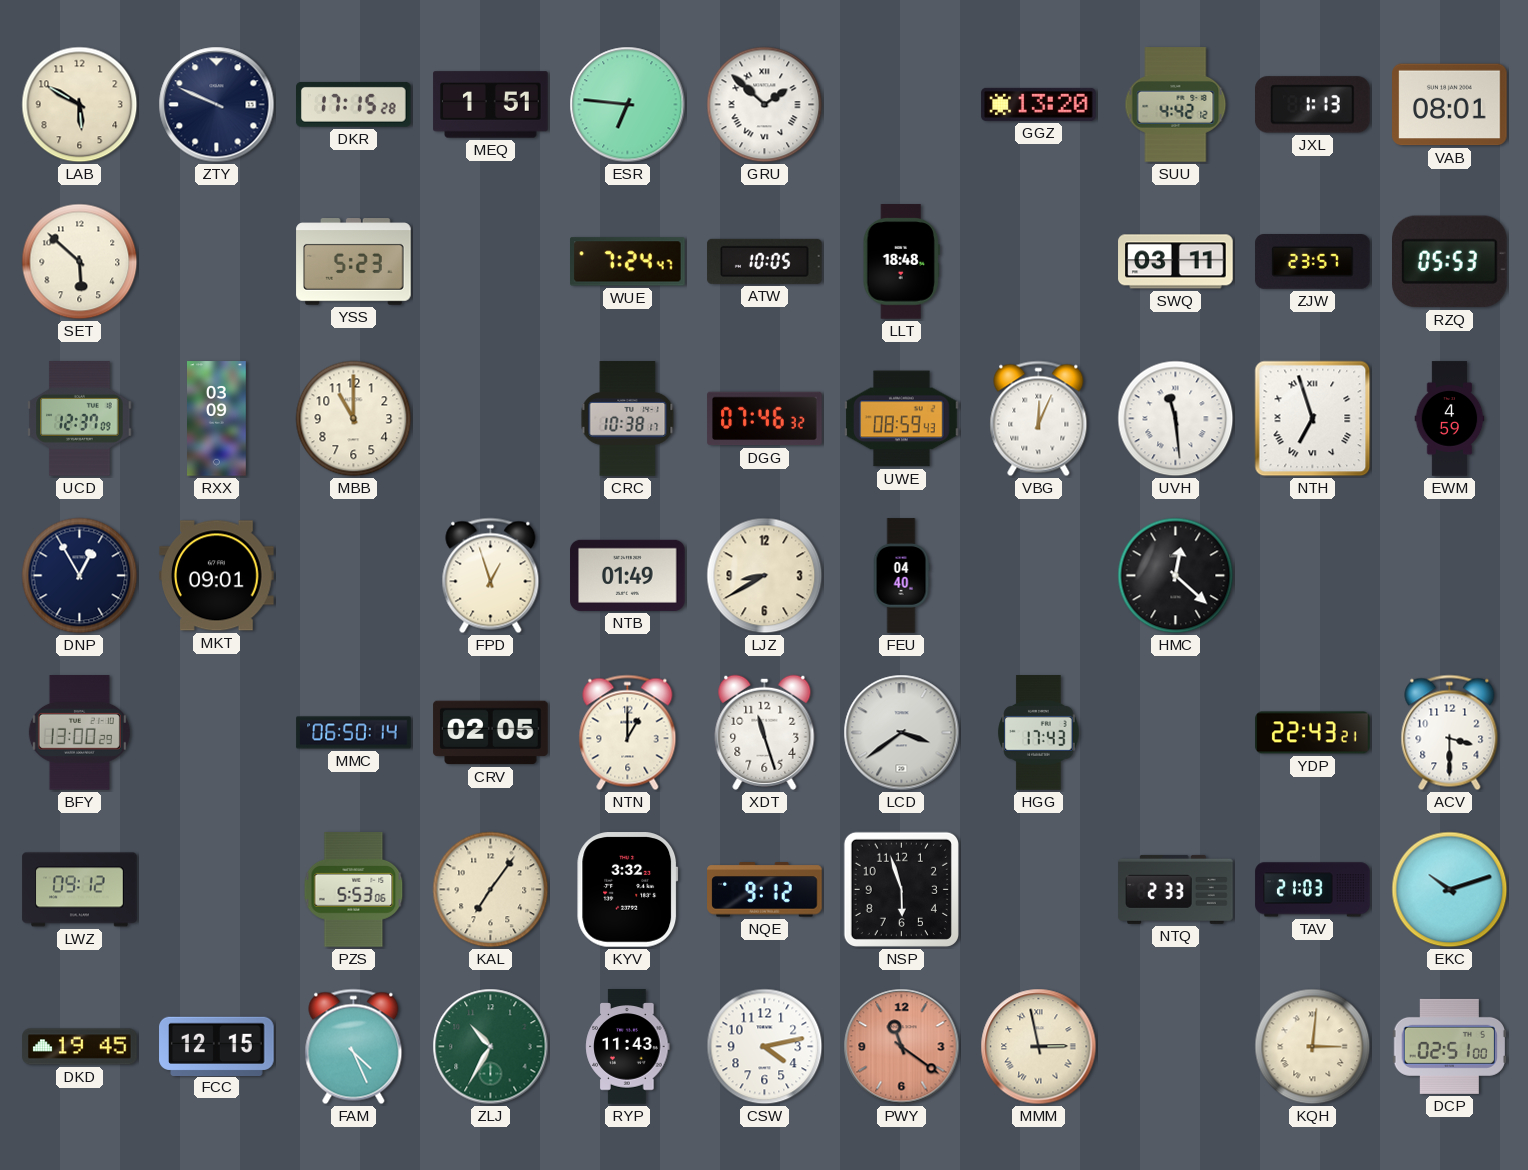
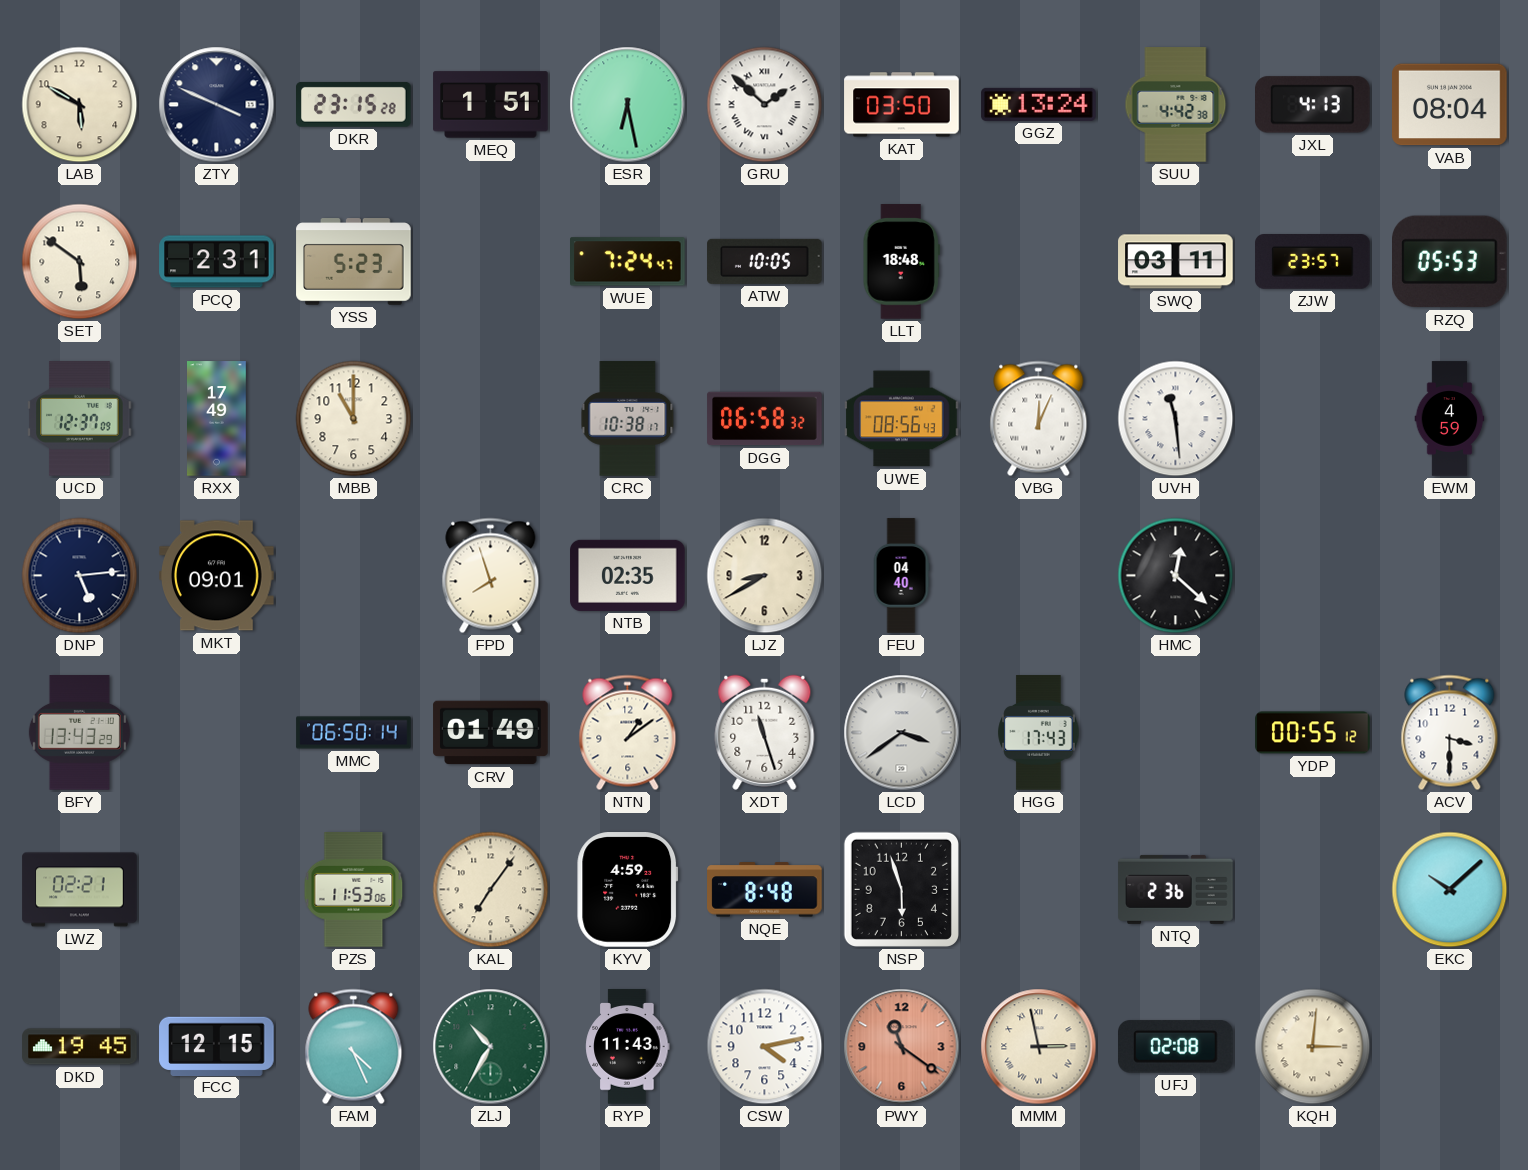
ZTY: 9:49 -> 3:49
DKR: 17:15 -> 23:15
ESR: 6:46 -> 6:28
KAT: none -> 03:50
GGZ: 13:20 -> 13:24
SUU: 4:42:12 -> 4:42:38
JXL: 1:13 -> 4:13
VAB: 08:01 -> 08:04
SET: 5:52 -> 5:51
PCQ: none -> 2:31
RXX: 03:09 -> 17:49
DGG: 07:46 -> 06:58
UWE: 08:59 -> 08:56
NTH: 6:57 -> none
DNP: 12:55 -> 5:14
FPD: 12:57 -> 7:57
NTB: 01:49 -> 02:35
BFY: 13:00 -> 13:43
CRV: 02:05 -> 01:49
NTN: 1:00 -> 1:09
YDP: 22:43 -> 00:55
LWZ: 09:12 -> 02:21
PZS: 5:53 -> 11:53
KYV: 3:32 -> 4:59
NQE: 9:12 -> 8:48
NTQ: 2:33 -> 2:36
TAV: 21:03 -> none
EKC: 10:12 -> 10:08
UFJ: none -> 02:08
DCP: 02:51 -> none
